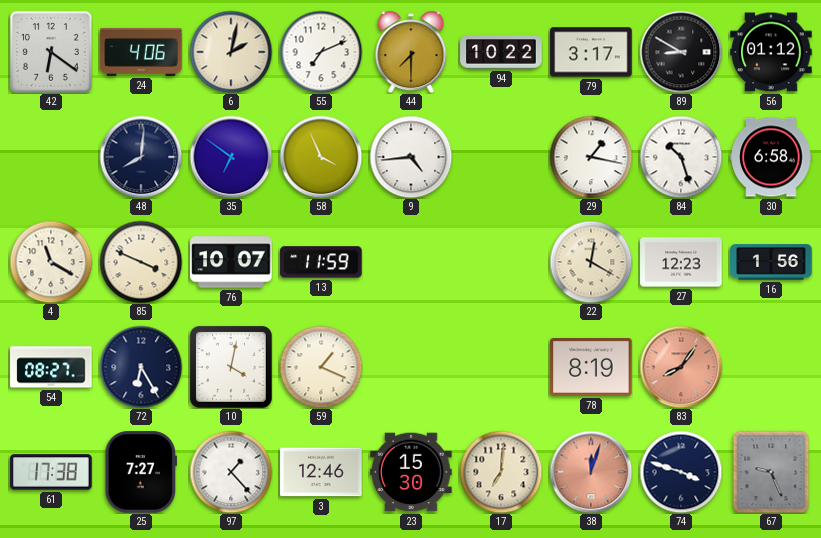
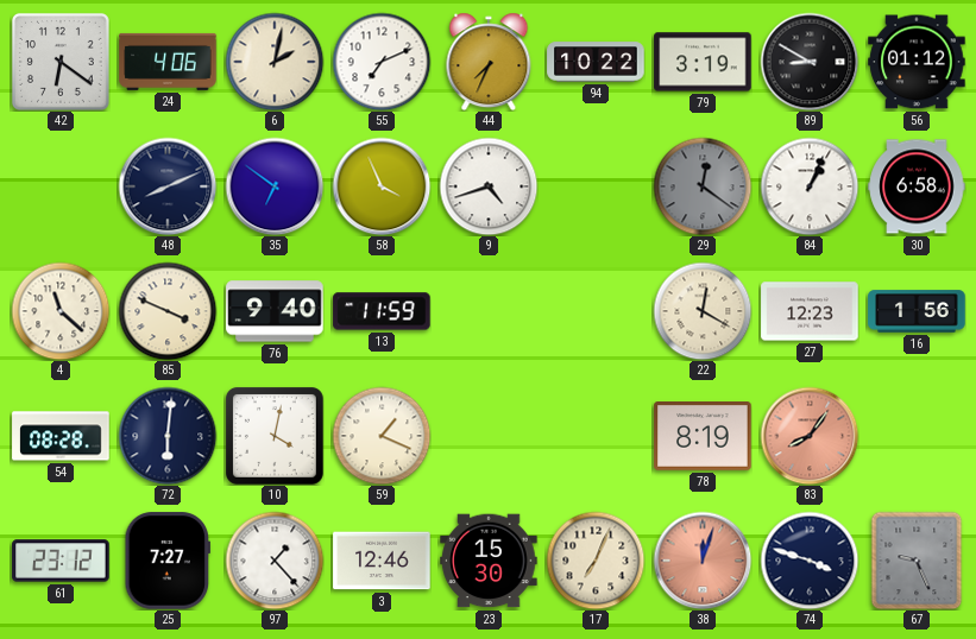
44: 7:30 -> 7:34
79: 3:17 -> 3:19
48: 8:01 -> 8:11
9: 4:44 -> 4:42
29: 1:17 -> 12:21
29 dial: white -> grey
84: 10:27 -> 1:04
4: 11:20 -> 11:22
76: 10:07 -> 9:40
54: 08:27 -> 08:28
72: 6:25 -> 6:01
61: 17:38 -> 23:12
17: 7:01 -> 7:04
